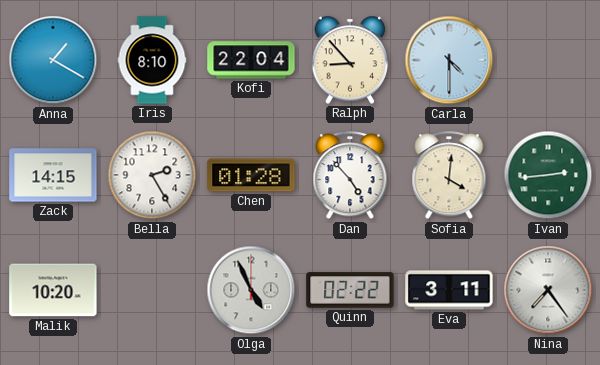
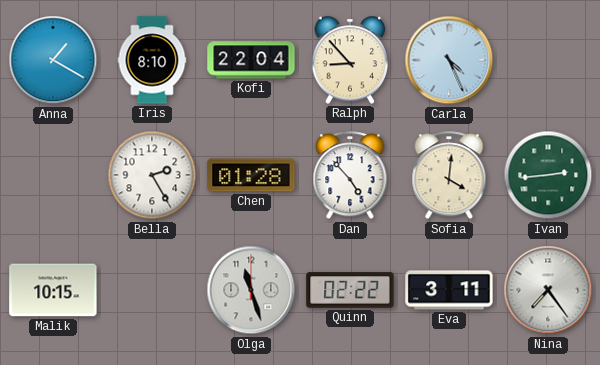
Carla: 4:30 -> 4:26
Zack: 14:15 -> none
Malik: 10:20 -> 10:15
Olga: 4:56 -> 11:27
